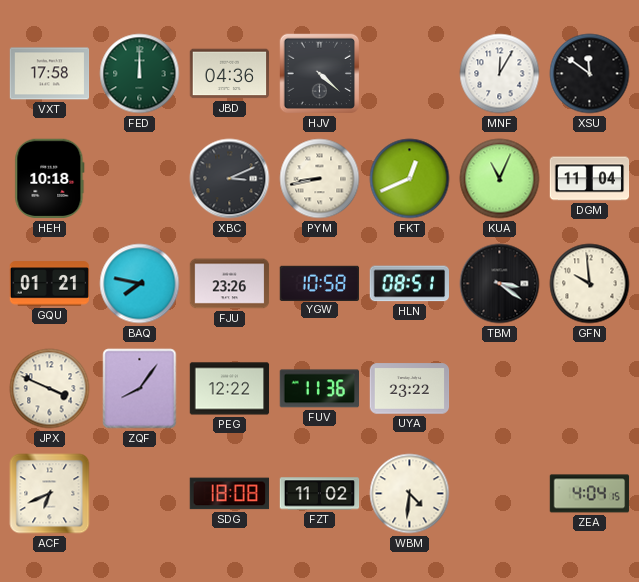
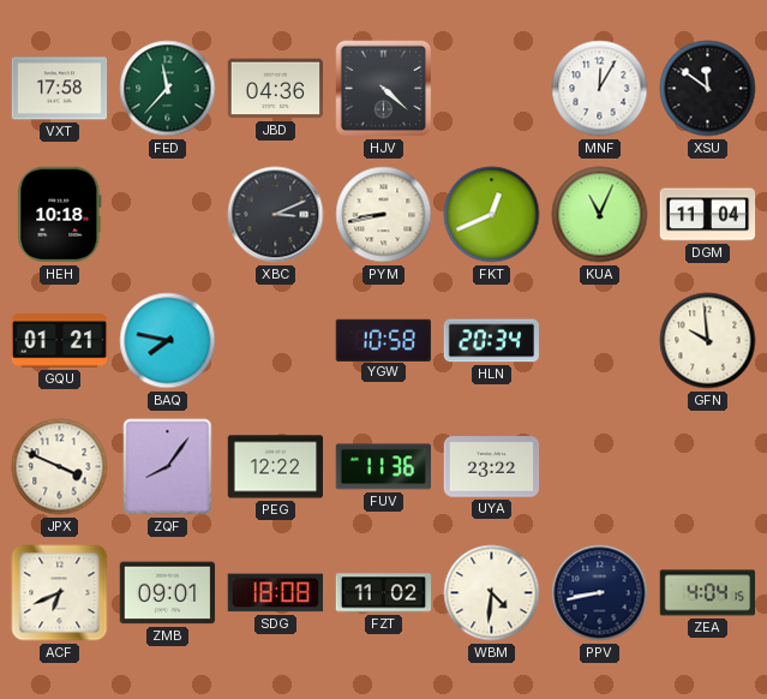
FED: 12:00 -> 11:37
FJU: 23:26 -> none
HLN: 08:51 -> 20:34
TBM: 3:21 -> none
ZMB: none -> 09:01
PPV: none -> 8:43
